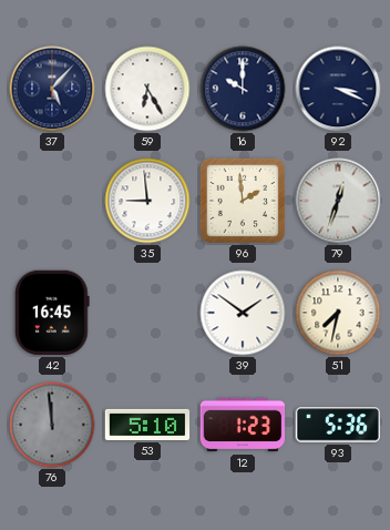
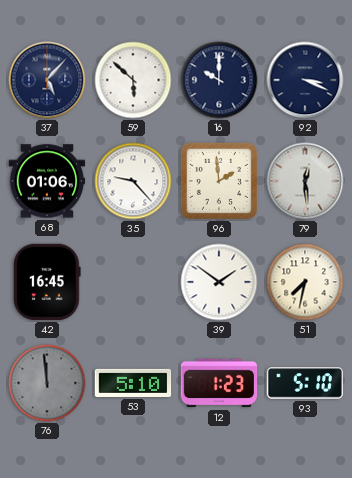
59: 6:25 -> 5:52
68: none -> 01:06
35: 8:59 -> 9:23
79: 12:33 -> 12:29
93: 5:36 -> 5:10
